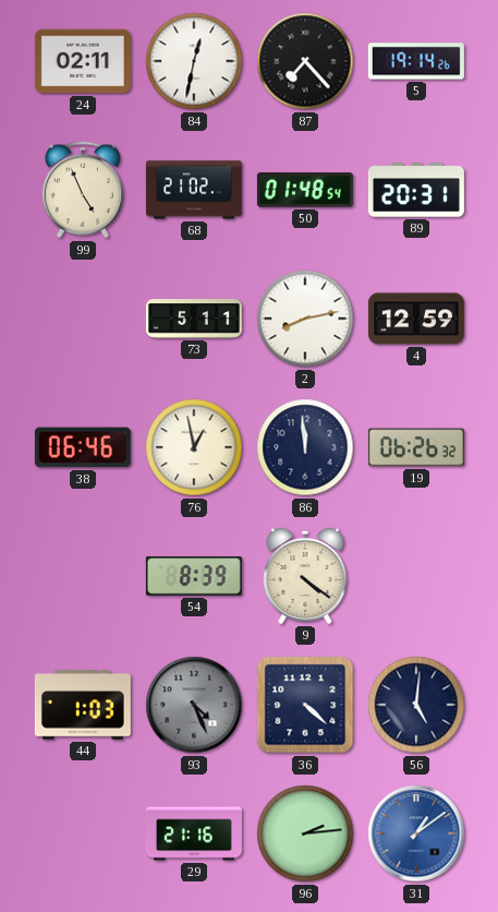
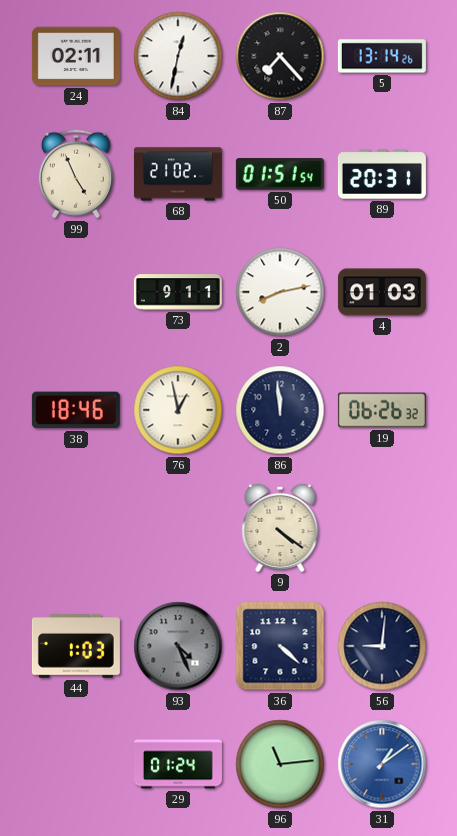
5: 19:14 -> 13:14
50: 01:48 -> 01:51
73: 5:11 -> 9:11
4: 12:59 -> 01:03
38: 06:46 -> 18:46
54: 8:39 -> none
56: 5:01 -> 9:01
29: 21:16 -> 01:24
96: 2:14 -> 11:14
